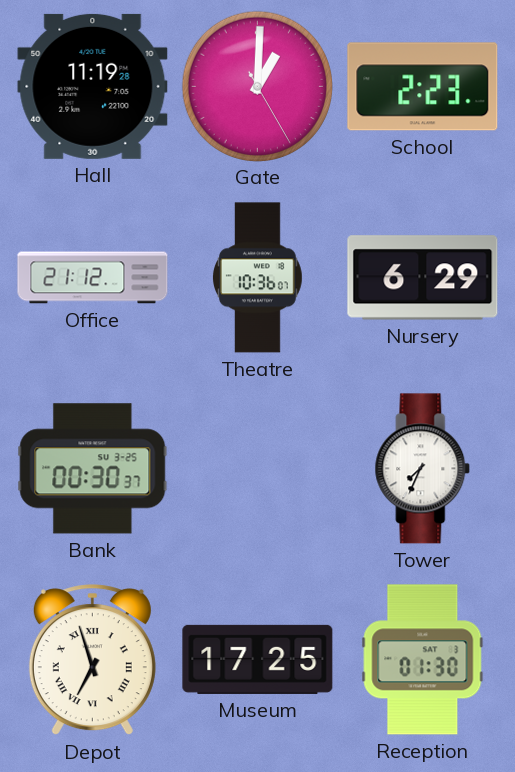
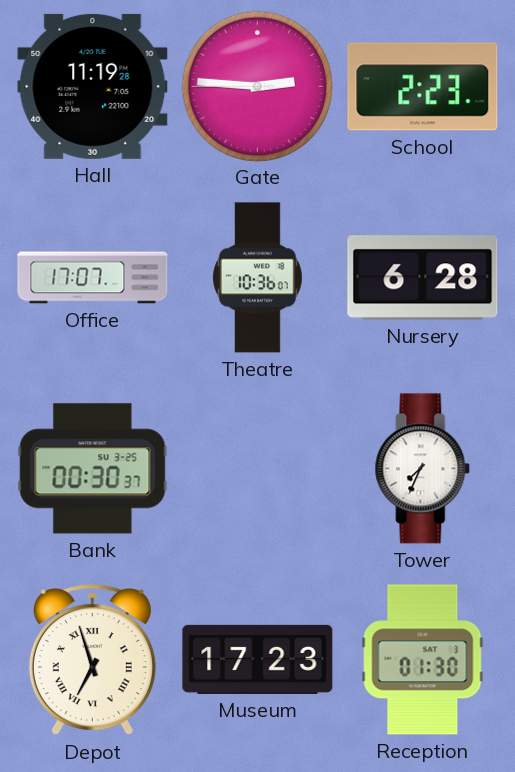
Gate: 1:00 -> 2:45
Office: 21:12 -> 17:07
Nursery: 6:29 -> 6:28
Museum: 17:25 -> 17:23
